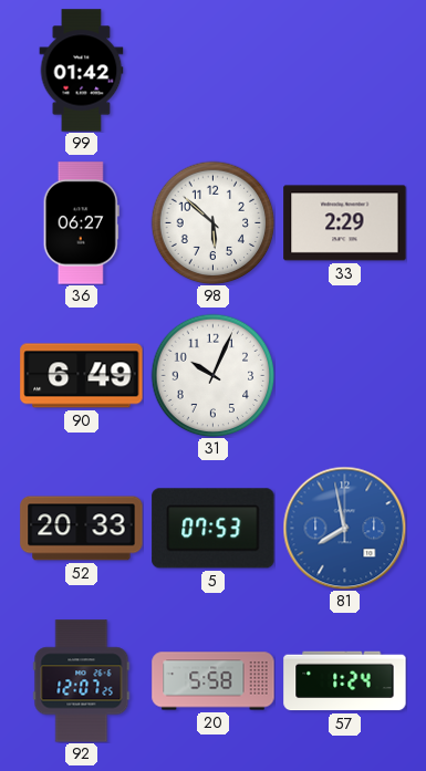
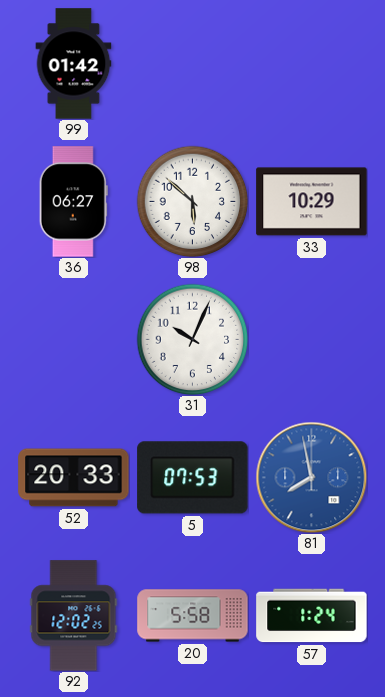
33: 2:29 -> 10:29
90: 6:49 -> none
92: 12:07 -> 12:02
